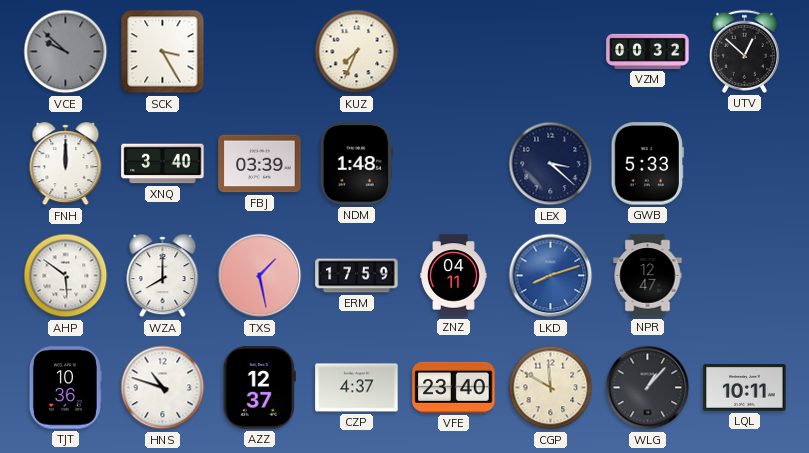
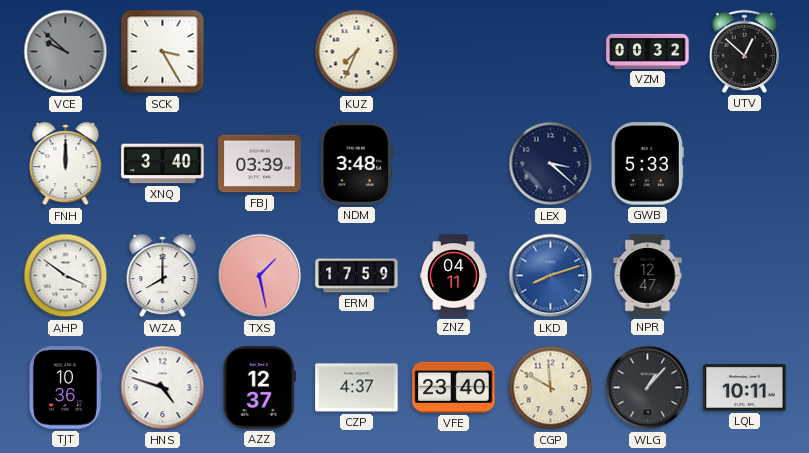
NDM: 1:48 -> 3:48
AHP: 5:51 -> 3:51
HNS: 10:48 -> 4:48
